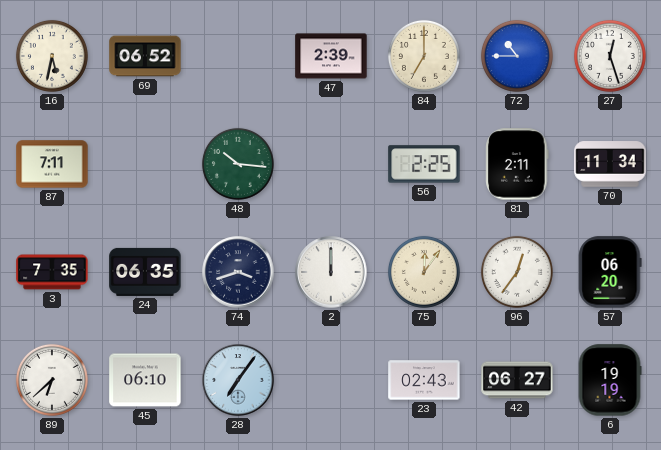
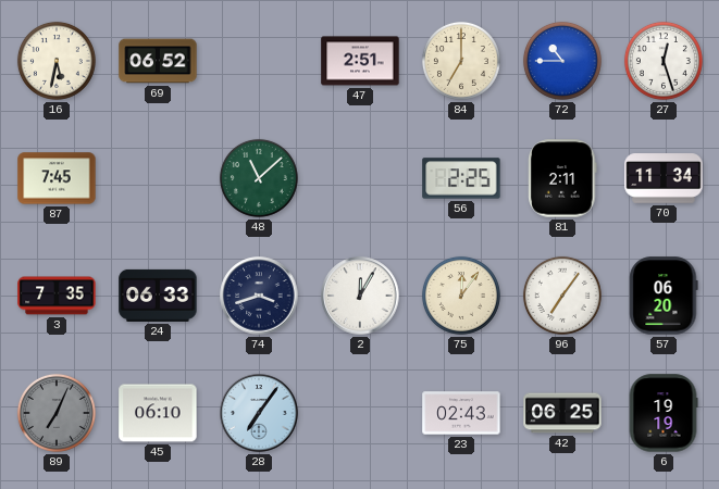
47: 2:39 -> 2:51
87: 7:11 -> 7:45
48: 10:16 -> 11:08
24: 06:35 -> 06:33
2: 12:00 -> 12:05
96: 12:36 -> 7:06
89: 6:38 -> 7:04
89 dial: white -> grey
42: 06:27 -> 06:25
